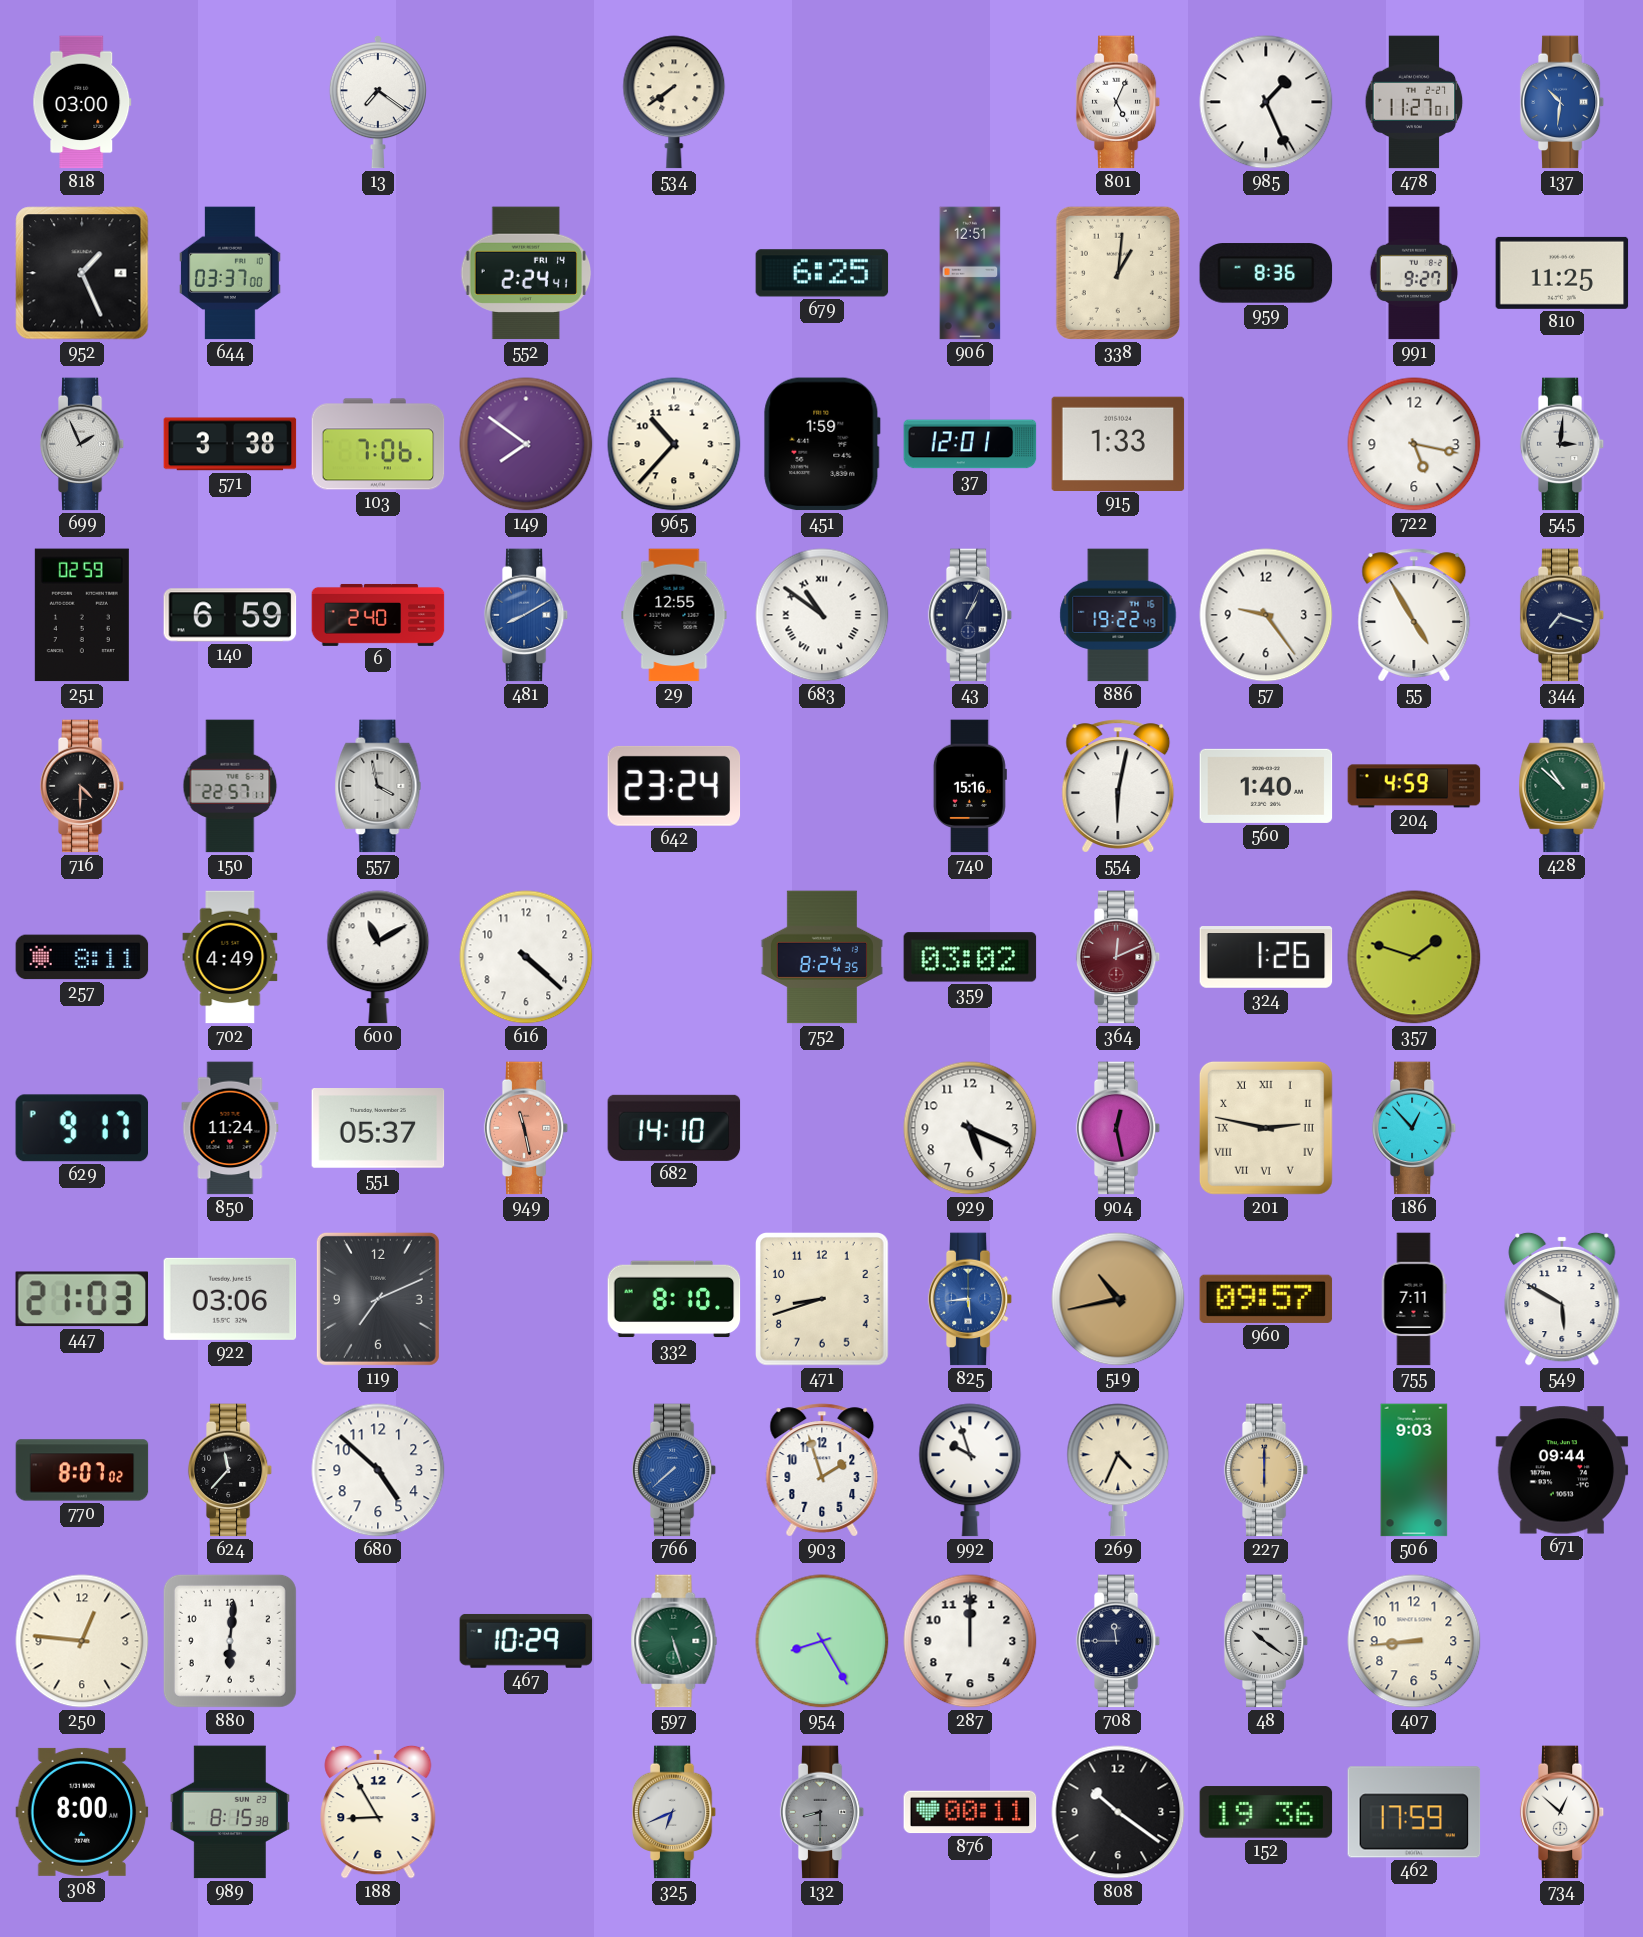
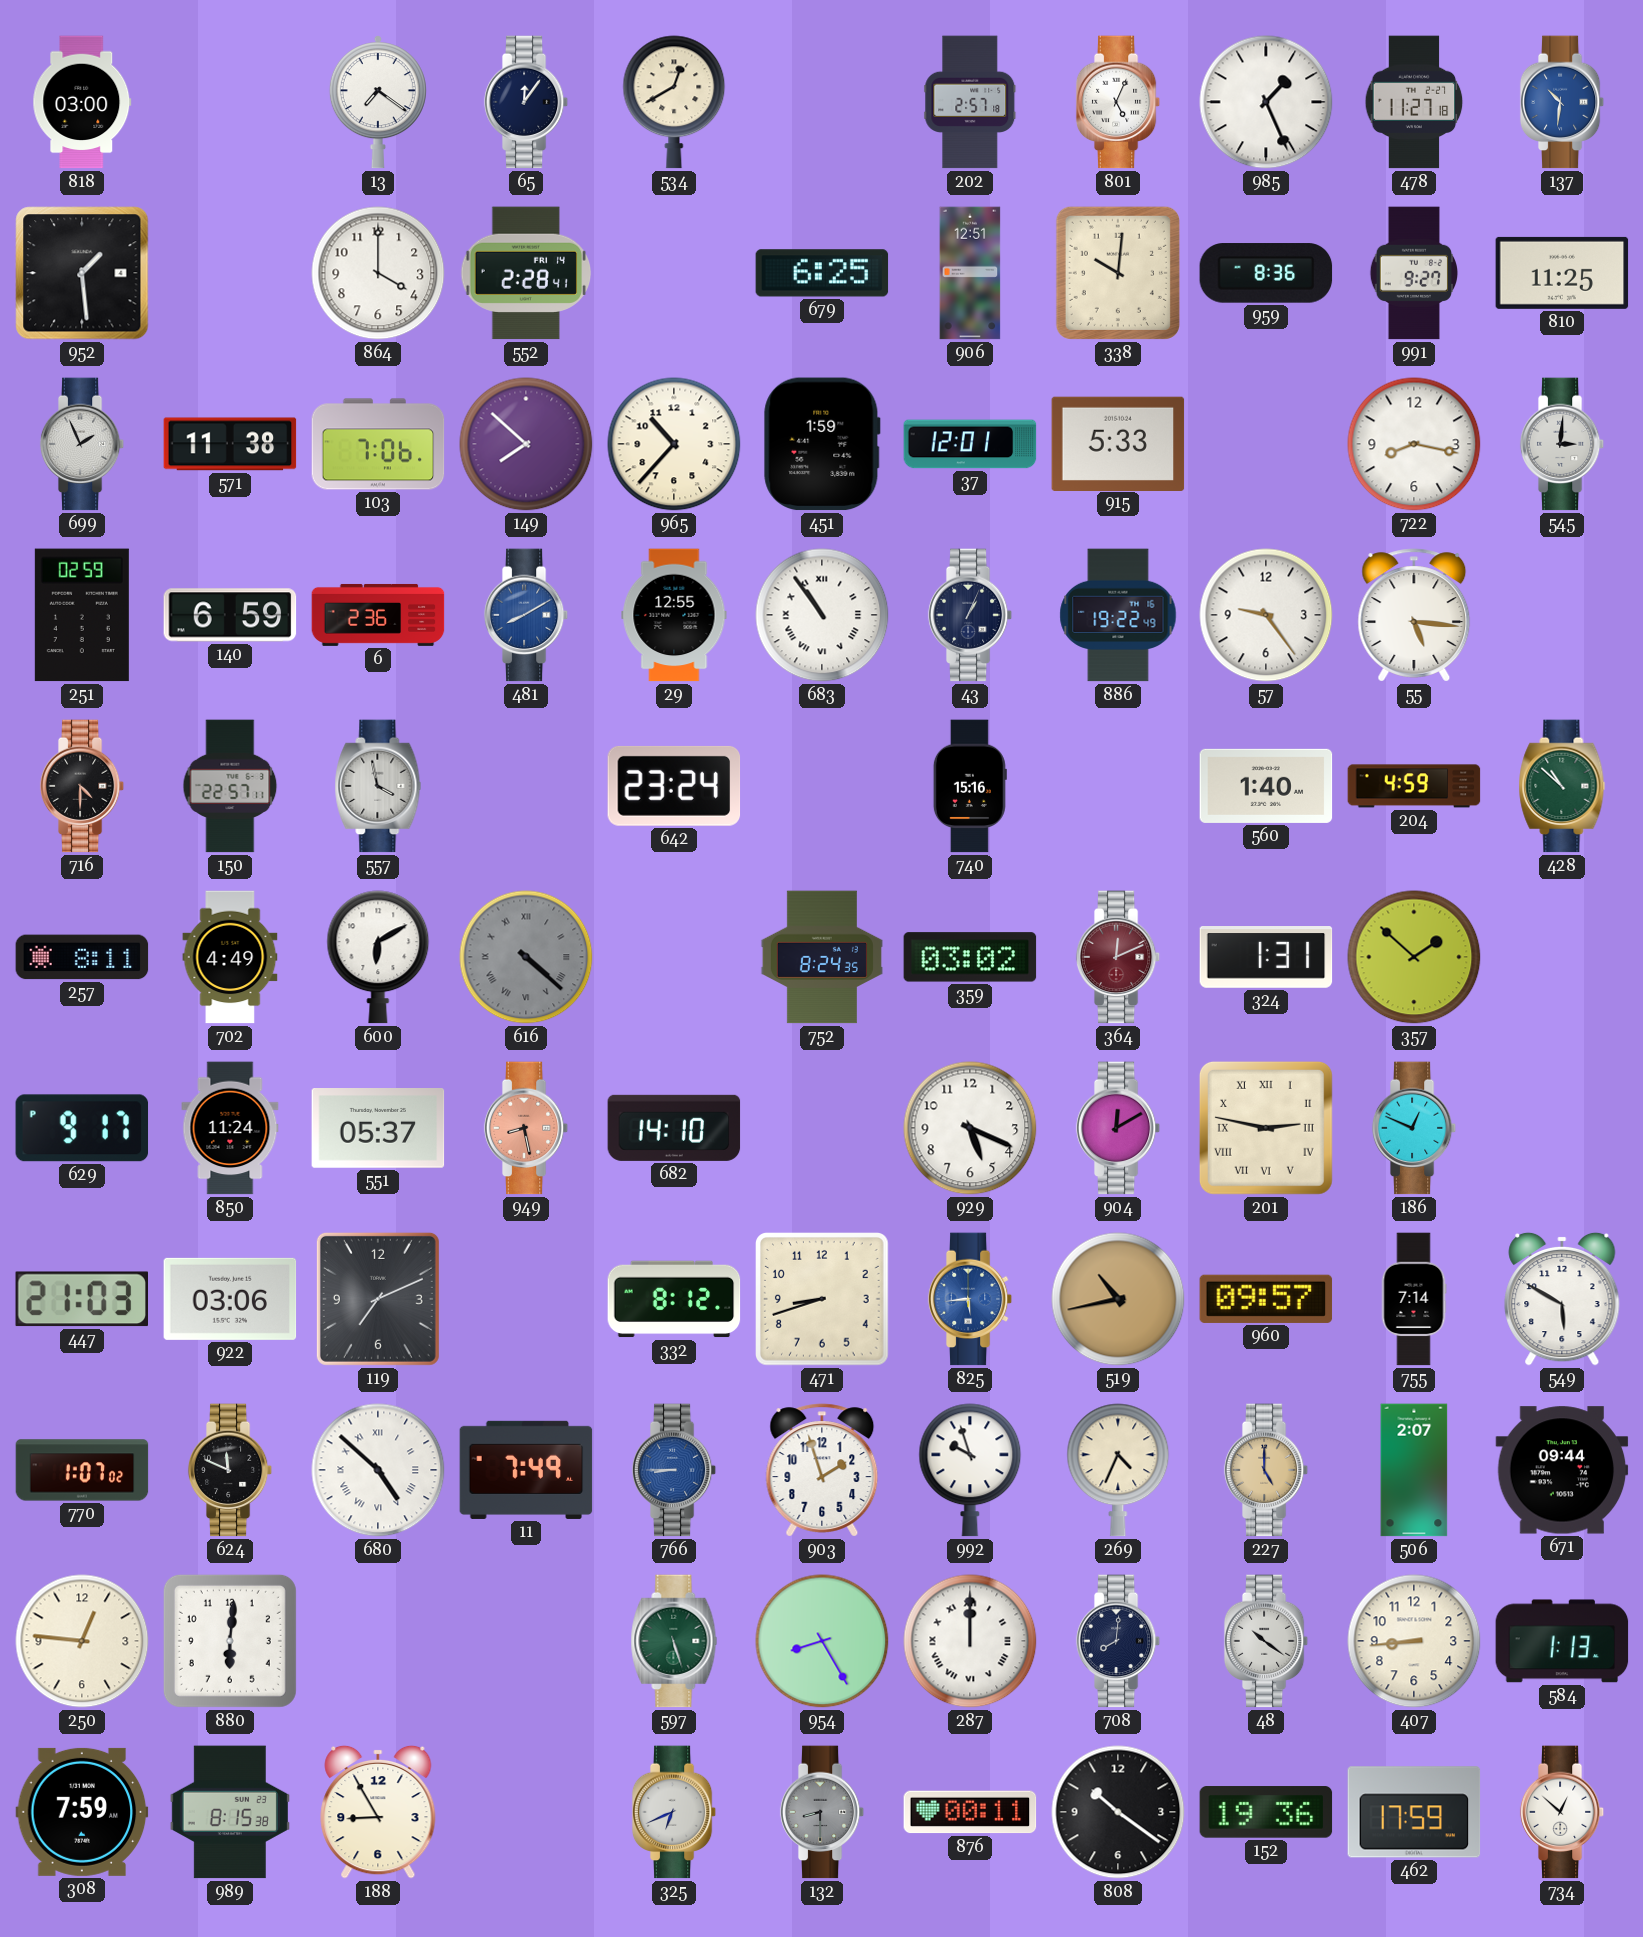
65: none -> 12:06
534: 7:39 -> 12:40
202: none -> 2:57
478: 11:27:01 -> 11:27:18
952: 1:26 -> 1:29
644: 03:37 -> none
864: none -> 4:00
552: 2:24 -> 2:28
338: 1:01 -> 10:01
571: 3:38 -> 11:38
149: 7:51 -> 7:52
915: 1:33 -> 5:33
722: 5:17 -> 8:17
6: 2:40 -> 2:36
683: 10:51 -> 10:54
55: 4:55 -> 5:16
344: 7:18 -> none
554: 6:02 -> none
600: 11:10 -> 6:10
616 dial: white -> grey
616 numerals: Arabic -> Roman
324: 1:26 -> 1:31
357: 1:48 -> 1:52
949: 11:28 -> 8:28
904: 12:28 -> 12:10
186: 12:53 -> 12:49
332: 8:10 -> 8:12
755: 7:11 -> 7:14
770: 8:07 -> 1:07
624: 11:37 -> 11:49
680 numerals: Arabic -> Roman
11: none -> 7:49
766: 7:38 -> 8:45
227: 6:00 -> 5:00
506: 9:03 -> 2:07
467: 10:29 -> none
287 numerals: Arabic -> Roman
708: 11:45 -> 8:01
584: none -> 1:13
308: 8:00 -> 7:59
